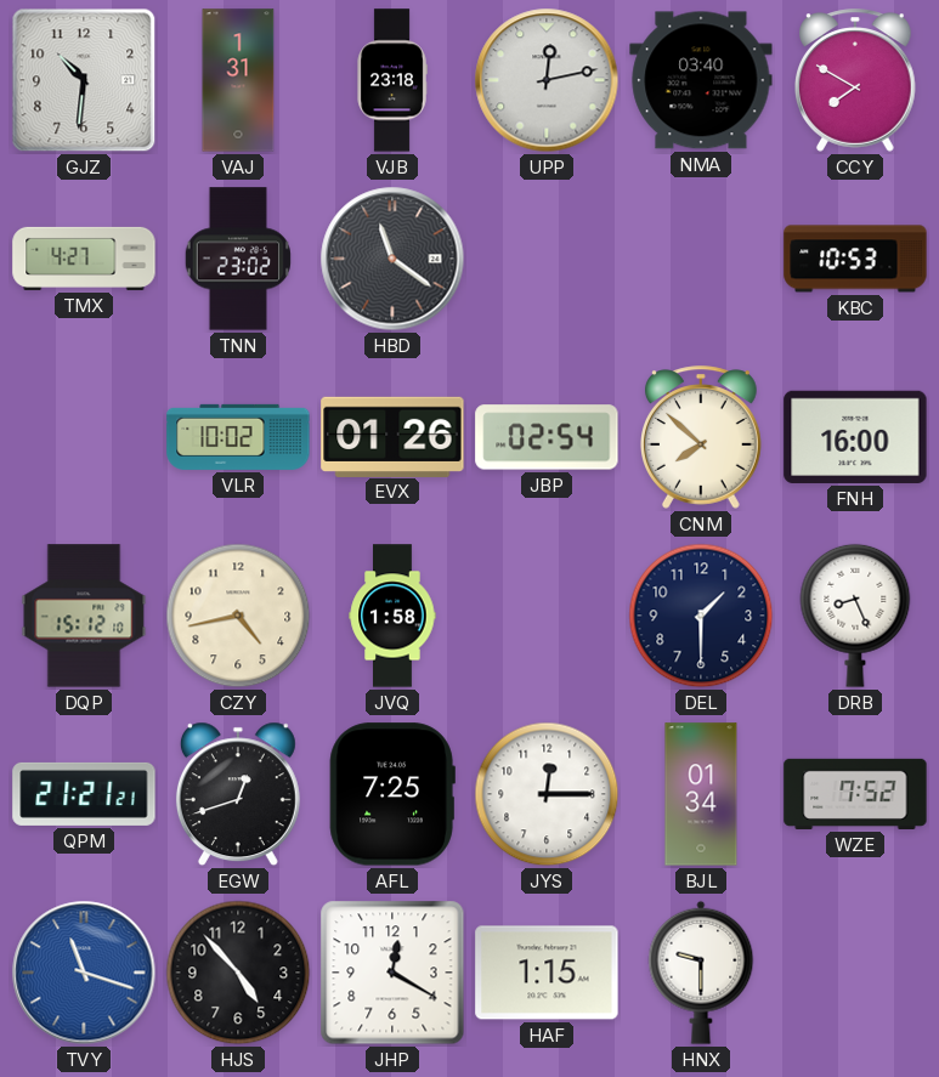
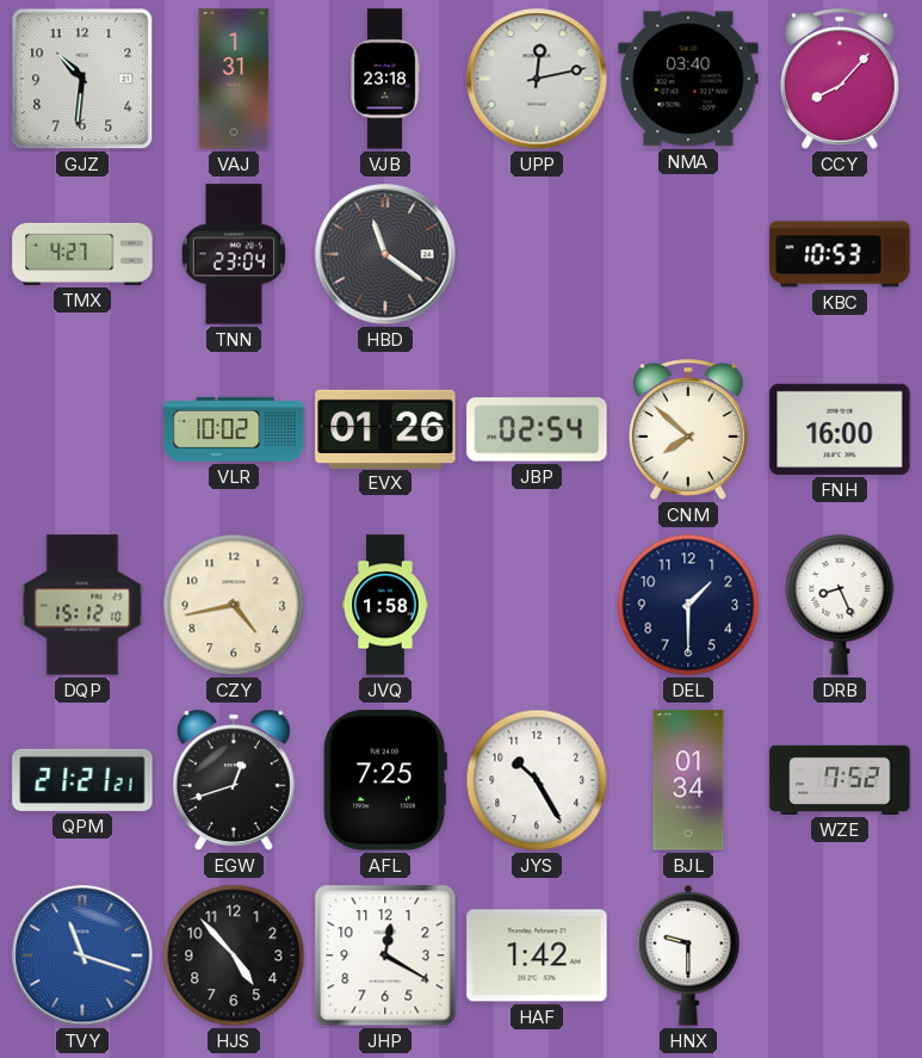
CCY: 7:50 -> 8:07
TNN: 23:02 -> 23:04
JYS: 12:15 -> 10:25
HAF: 1:15 -> 1:42
